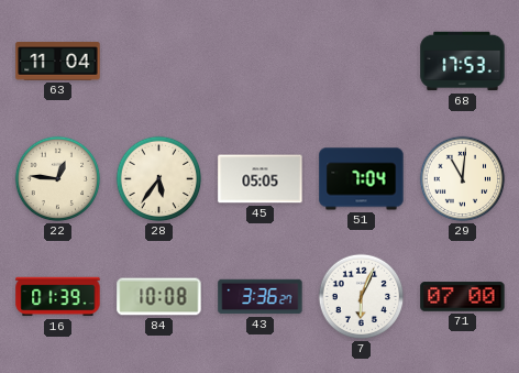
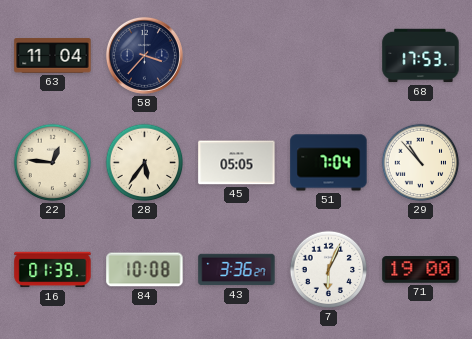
58: none -> 3:37
29: 11:01 -> 10:53
71: 07:00 -> 19:00
